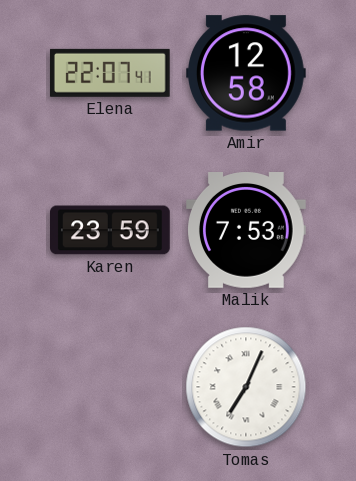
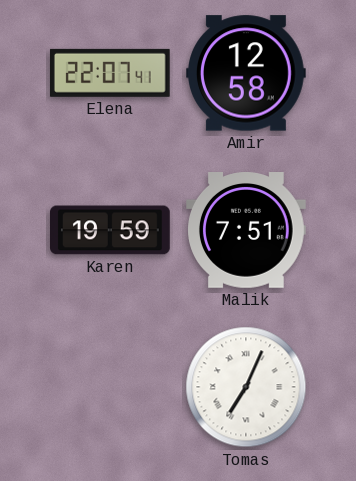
Karen: 23:59 -> 19:59
Malik: 7:53 -> 7:51
